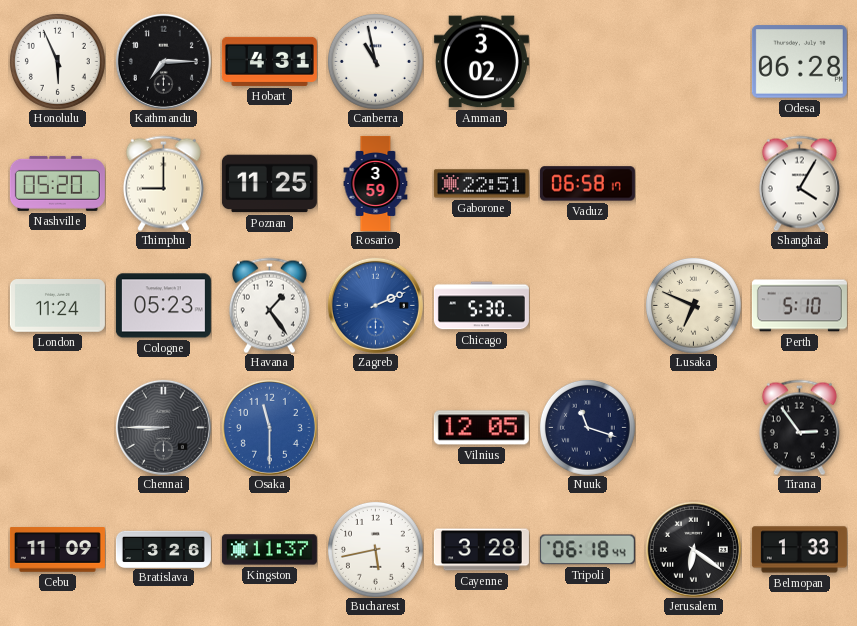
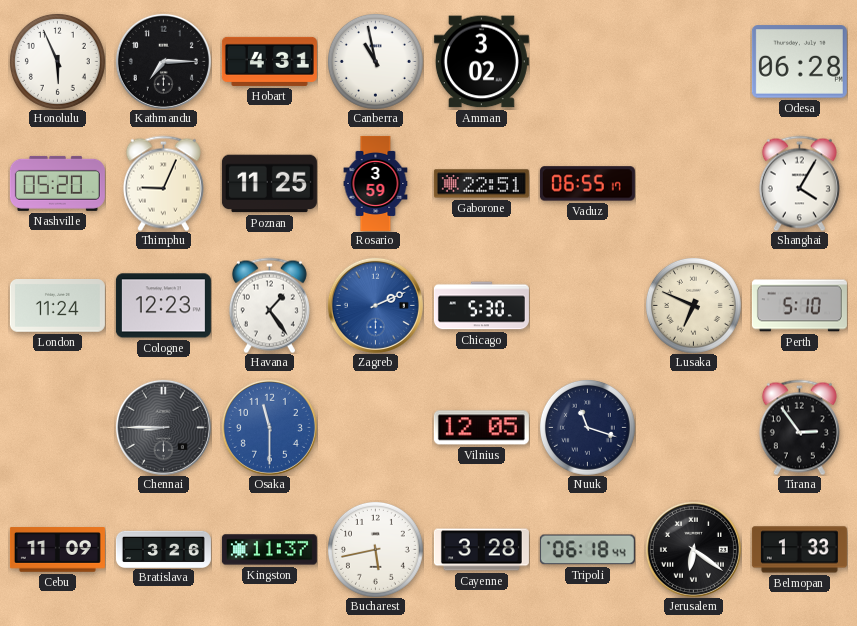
Thimphu: 9:00 -> 9:04
Vaduz: 06:58 -> 06:55
Cologne: 05:23 -> 12:23
